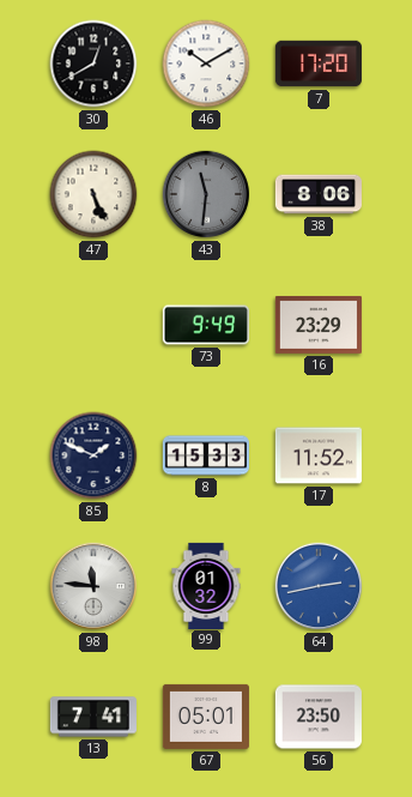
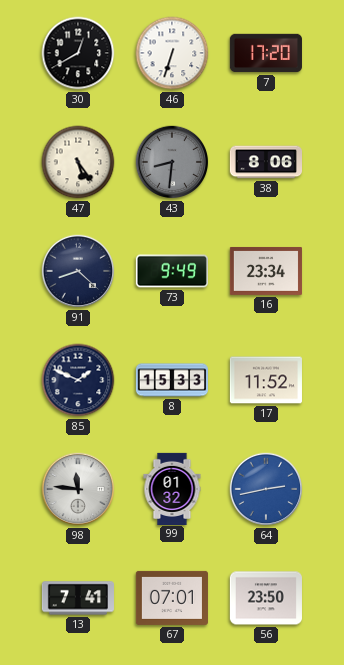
46: 10:10 -> 6:33
47: 5:26 -> 5:24
43: 11:31 -> 8:31
91: none -> 8:22
16: 23:29 -> 23:34
67: 05:01 -> 07:01
